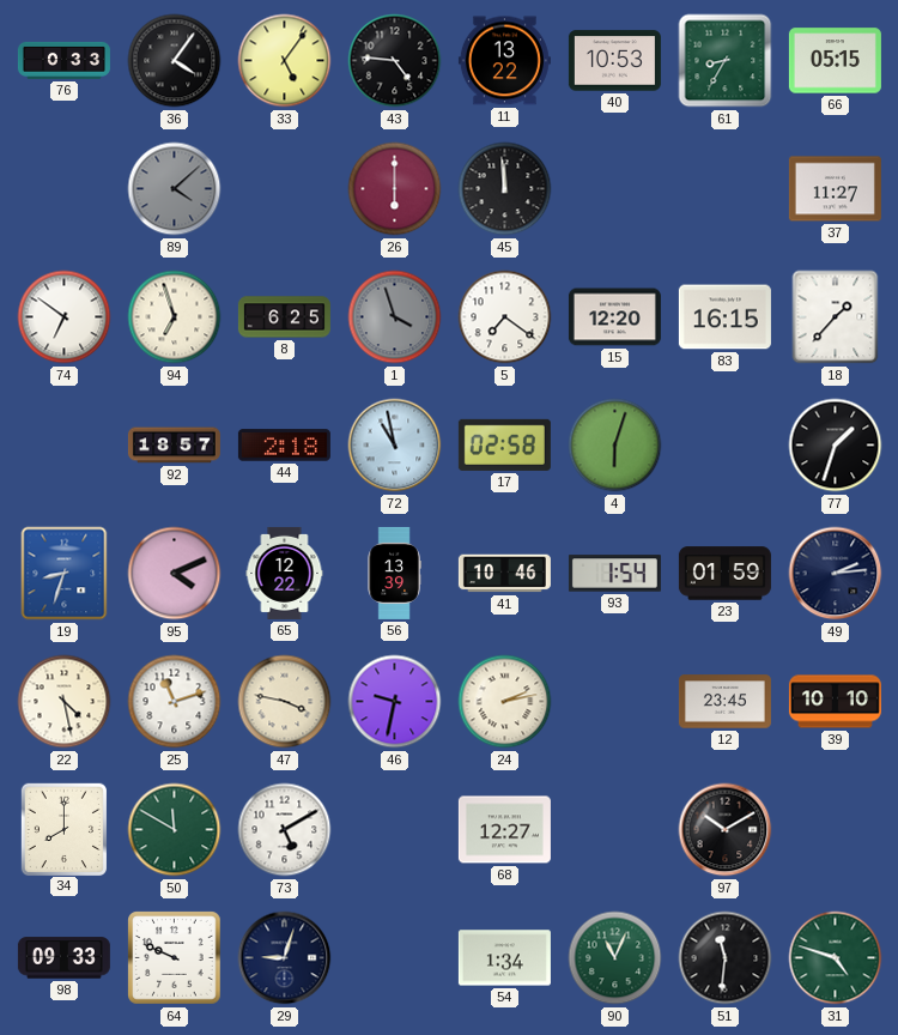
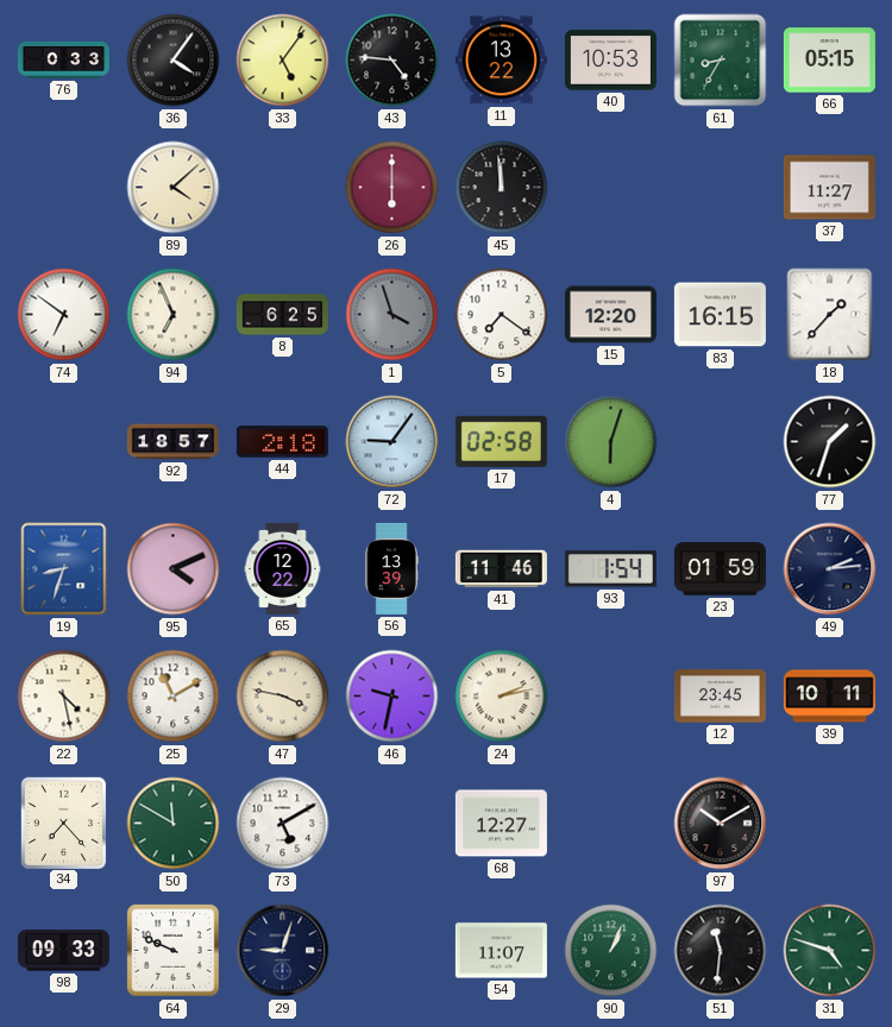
89 dial: grey -> cream
94: 6:57 -> 6:56
72: 10:58 -> 9:06
41: 10:46 -> 11:46
25: 11:12 -> 11:10
39: 10:10 -> 10:11
34: 8:00 -> 7:23
54: 1:34 -> 11:07
90: 11:04 -> 1:04
